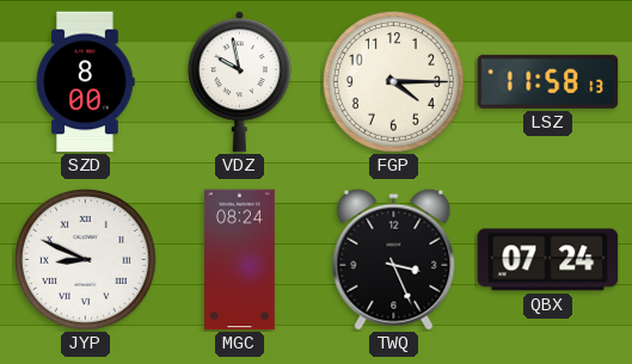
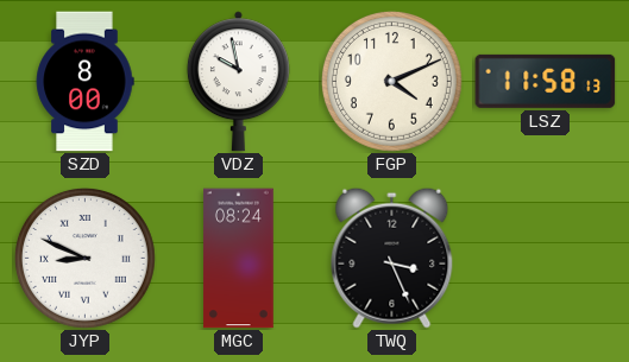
FGP: 4:15 -> 4:11
QBX: 07:24 -> none
